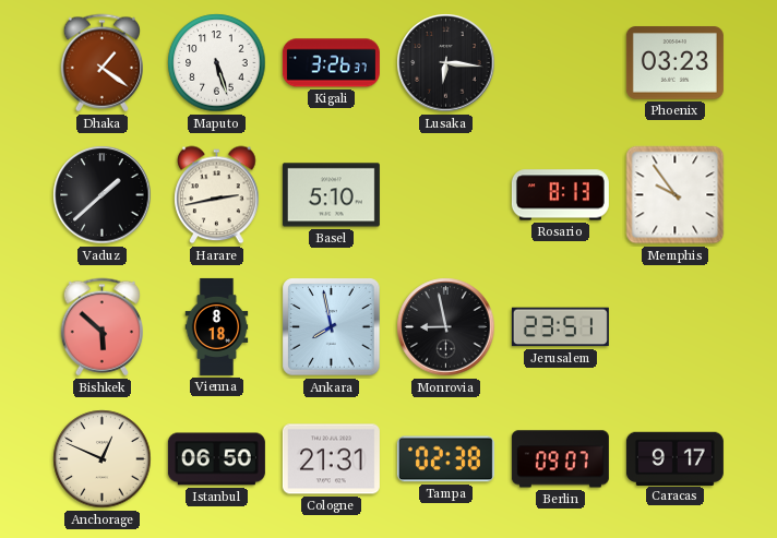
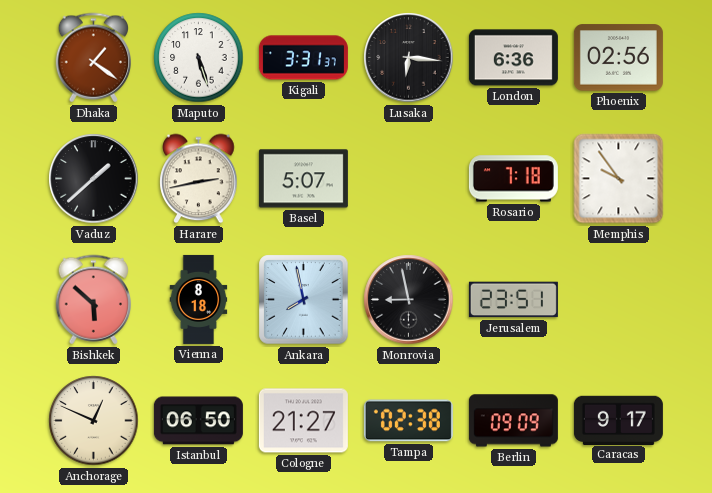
Kigali: 3:26 -> 3:31
London: none -> 6:36
Phoenix: 03:23 -> 02:56
Basel: 5:10 -> 5:07
Rosario: 8:13 -> 7:18
Cologne: 21:31 -> 21:27
Berlin: 09:07 -> 09:09
